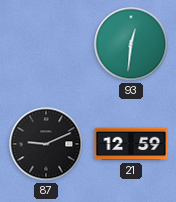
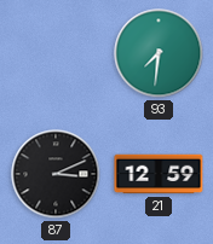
93: 12:31 -> 7:31
87: 9:11 -> 3:11
